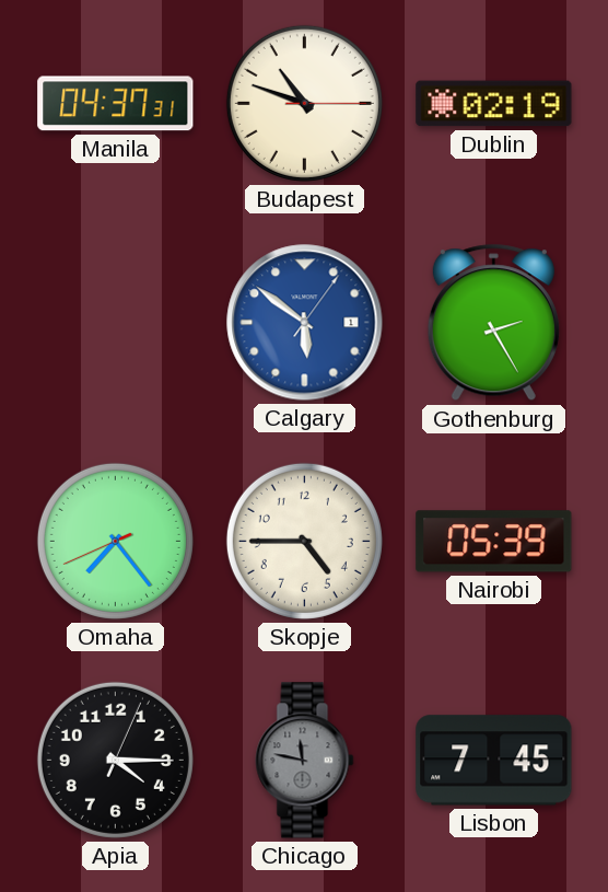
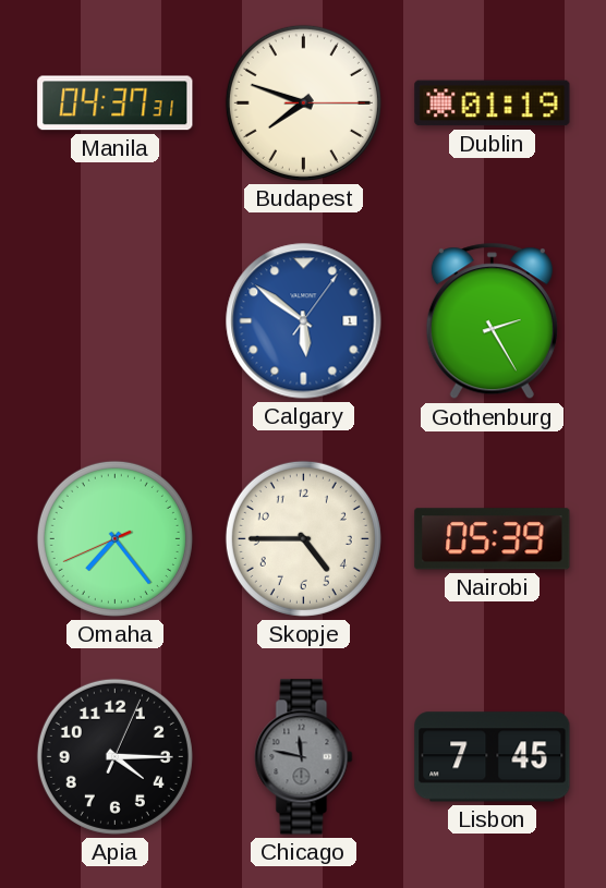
Budapest: 10:48 -> 7:48
Dublin: 02:19 -> 01:19
